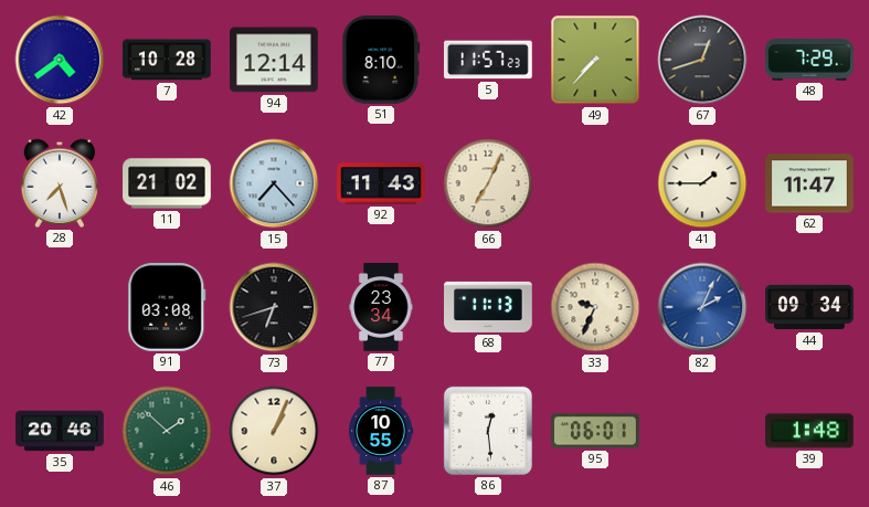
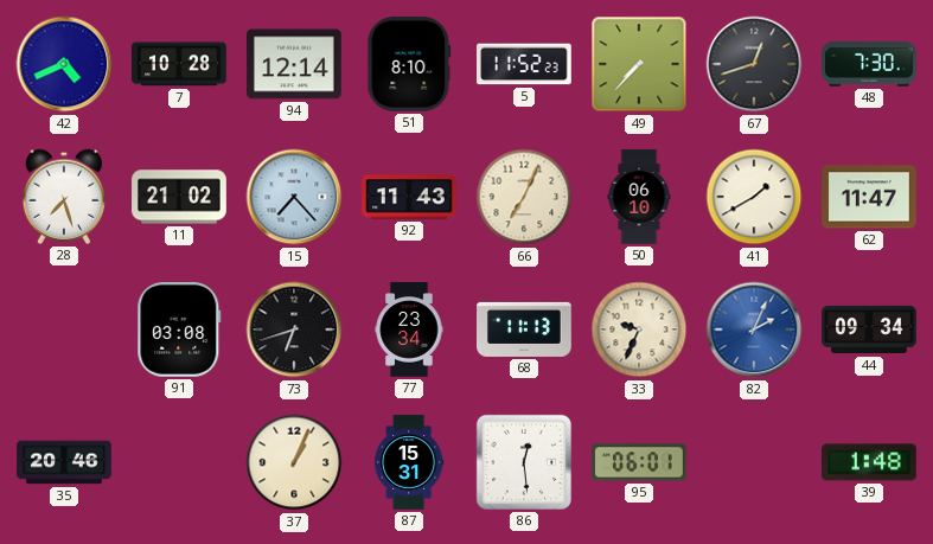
42: 4:39 -> 4:41
5: 11:57 -> 11:52
48: 7:29 -> 7:30
50: none -> 06:10
41: 1:45 -> 1:40
46: 1:52 -> none
87: 10:55 -> 15:31
